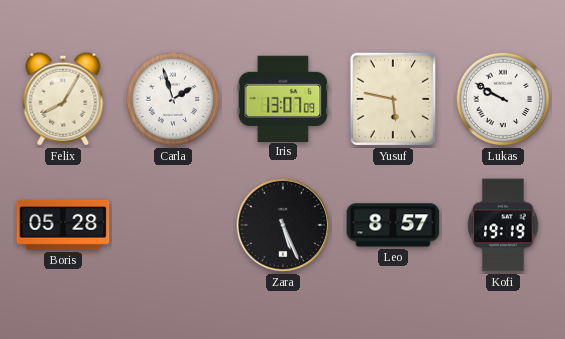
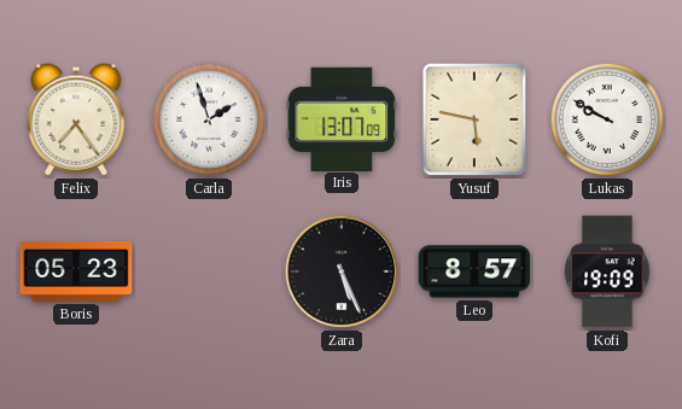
Felix: 8:05 -> 7:24
Boris: 05:28 -> 05:23
Kofi: 19:19 -> 19:09
